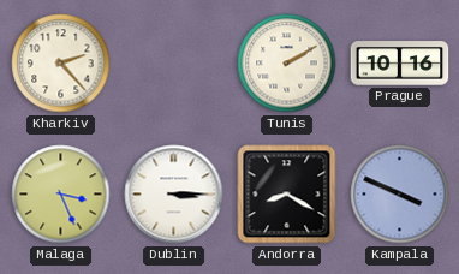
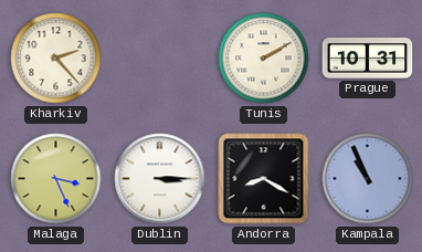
Prague: 10:16 -> 10:31
Kampala: 3:49 -> 10:56
